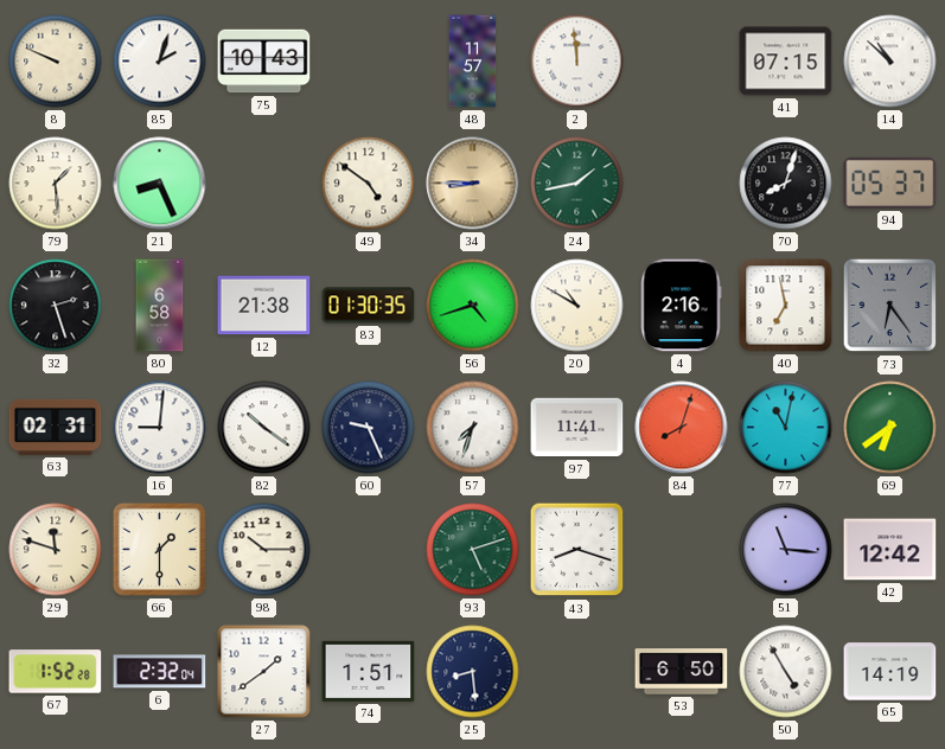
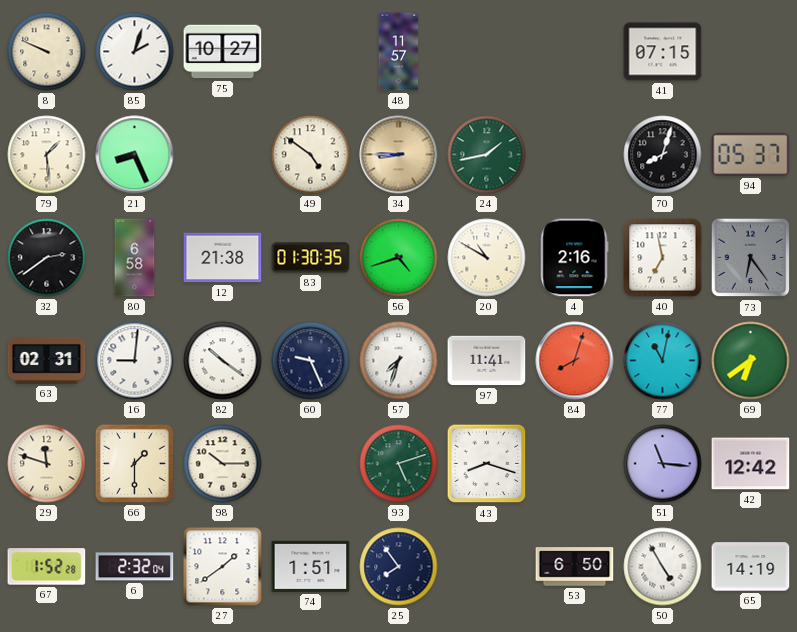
75: 10:43 -> 10:27
2: 11:59 -> none
14: 10:52 -> none
32: 2:27 -> 2:39
25: 8:29 -> 7:54
